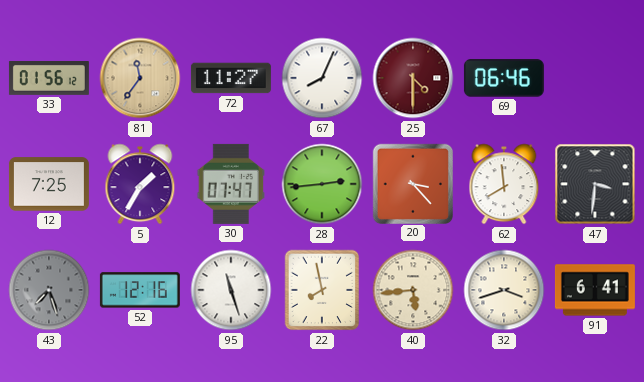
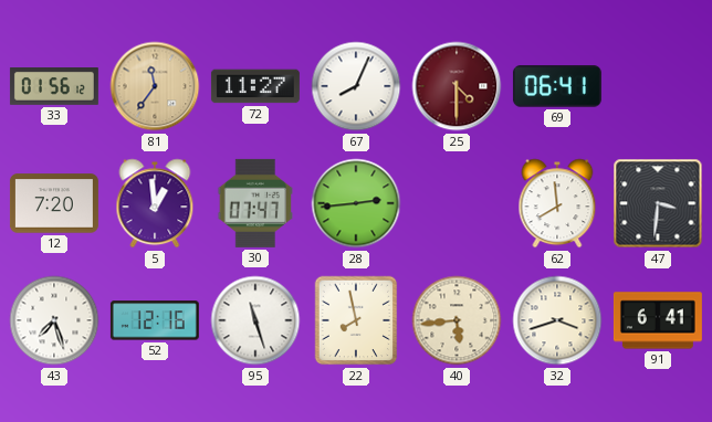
69: 06:46 -> 06:41
12: 7:25 -> 7:20
5: 1:35 -> 12:59
20: 3:23 -> none
43 dial: grey -> white
